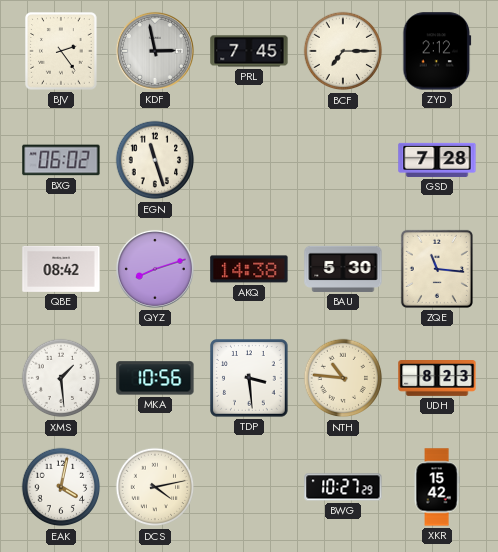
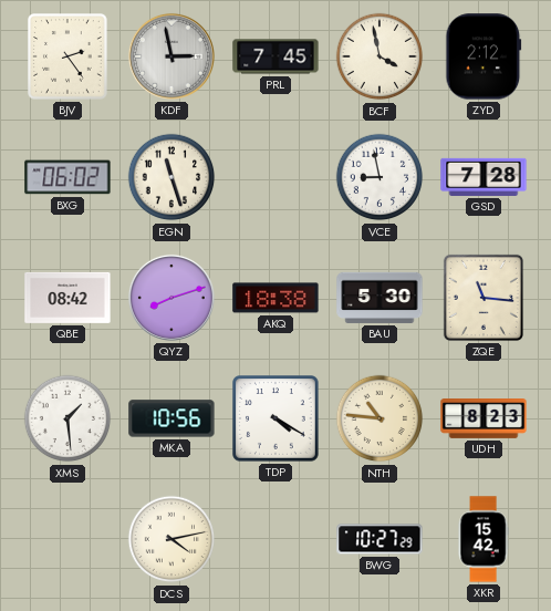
BCF: 7:15 -> 3:58
VCE: none -> 8:58
AKQ: 14:38 -> 18:38
TDP: 3:29 -> 4:20
EAK: 4:02 -> none
